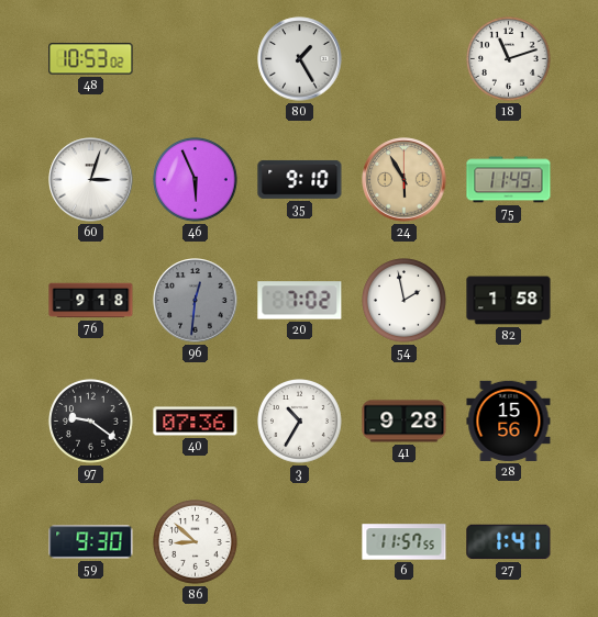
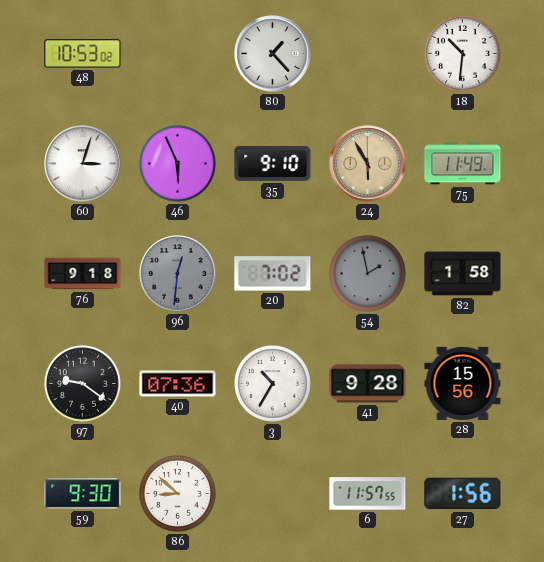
80: 1:25 -> 1:23
18: 11:12 -> 10:31
54 dial: white -> grey
27: 1:41 -> 1:56
